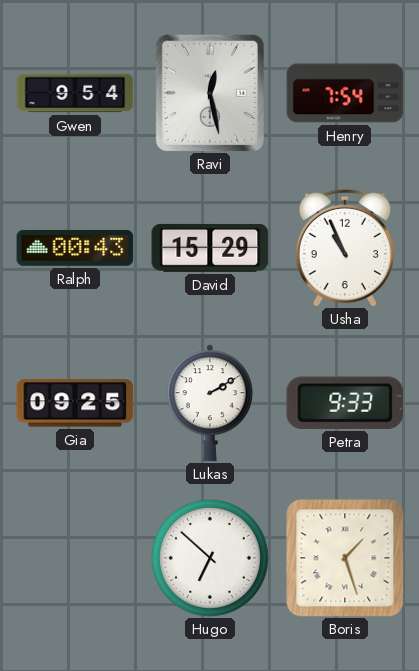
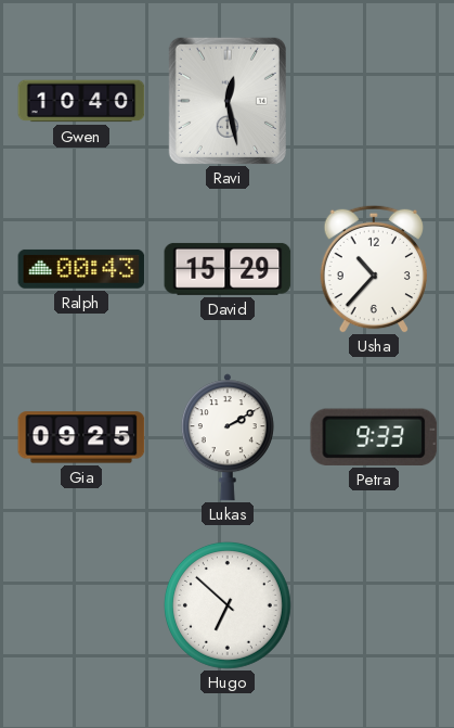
Gwen: 9:54 -> 10:40
Henry: 7:54 -> none
Usha: 10:56 -> 10:37
Boris: 1:27 -> none
